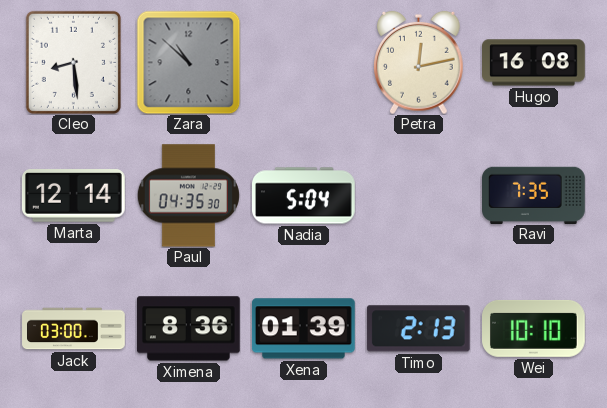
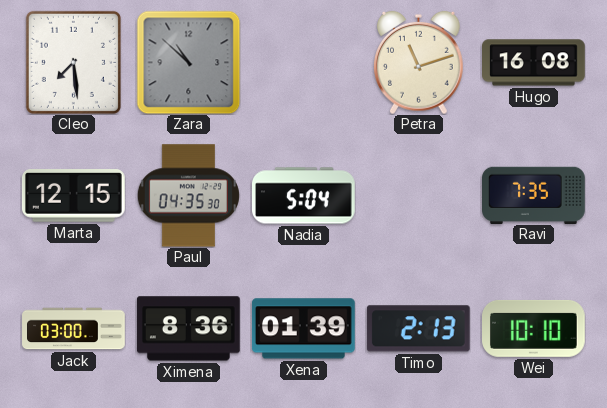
Cleo: 8:29 -> 7:29
Petra: 12:13 -> 11:12
Marta: 12:14 -> 12:15
